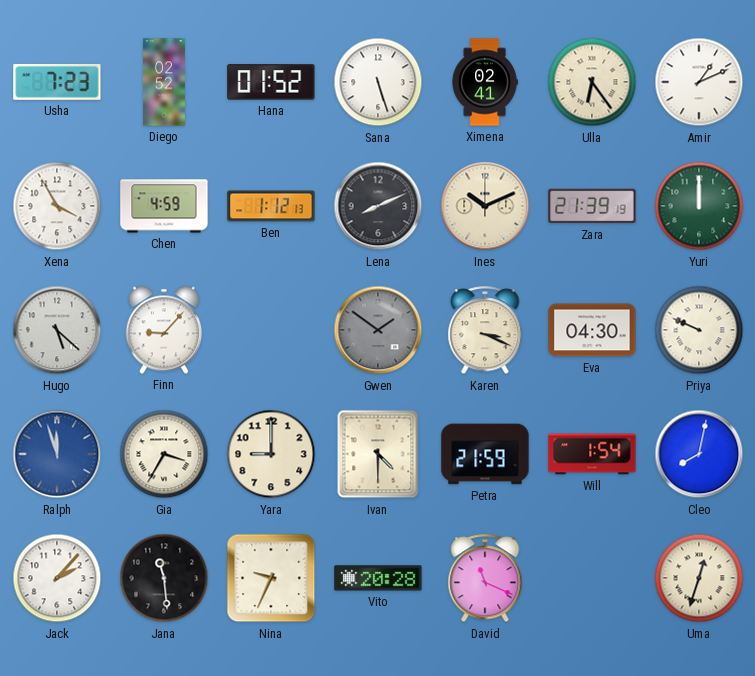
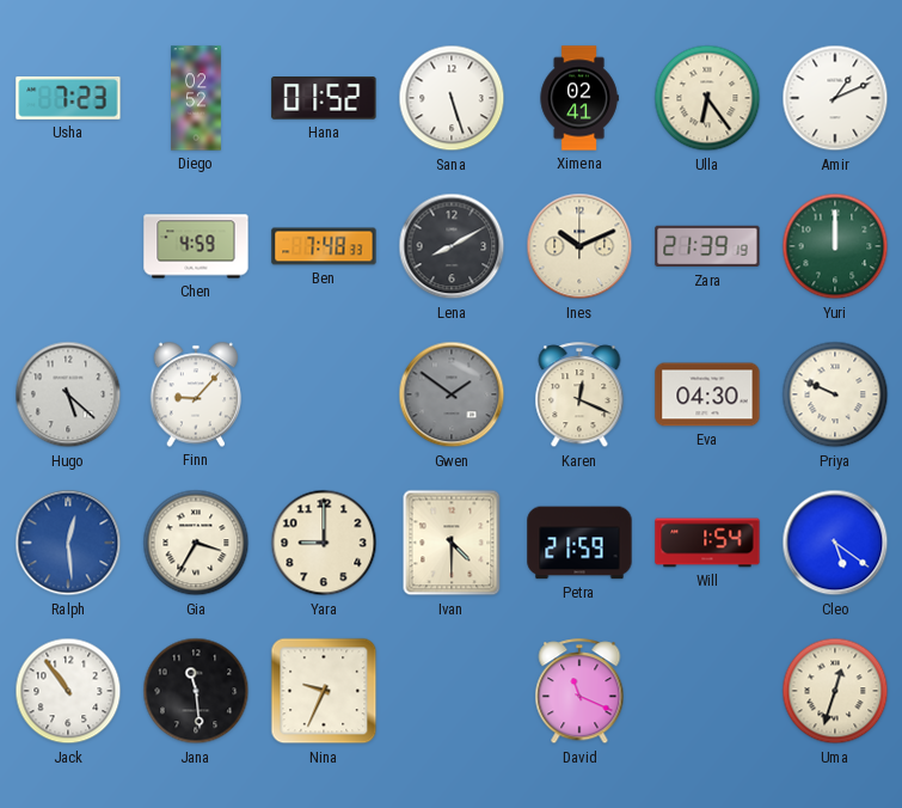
Xena: 3:55 -> none
Ben: 1:12 -> 7:48
Lena: 8:11 -> 8:10
Karen: 3:19 -> 12:19
Ralph: 11:57 -> 12:29
Cleo: 8:02 -> 5:21
Jack: 2:07 -> 10:54
Vito: 20:28 -> none
